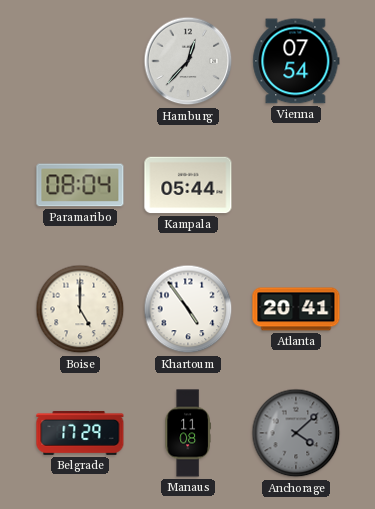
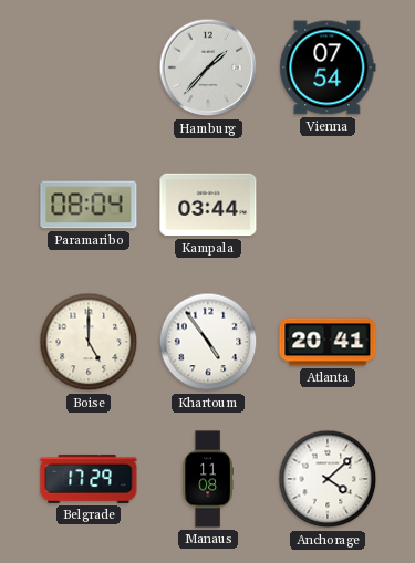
Hamburg: 12:37 -> 1:37
Kampala: 05:44 -> 03:44
Anchorage dial: grey -> white
